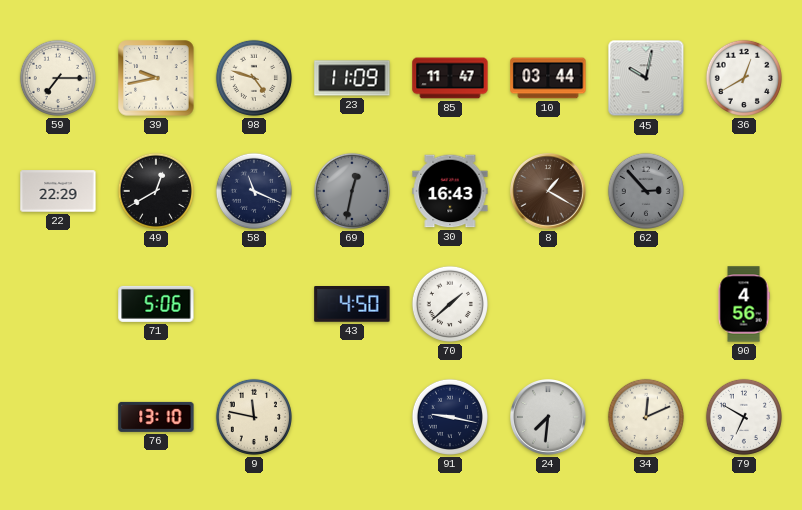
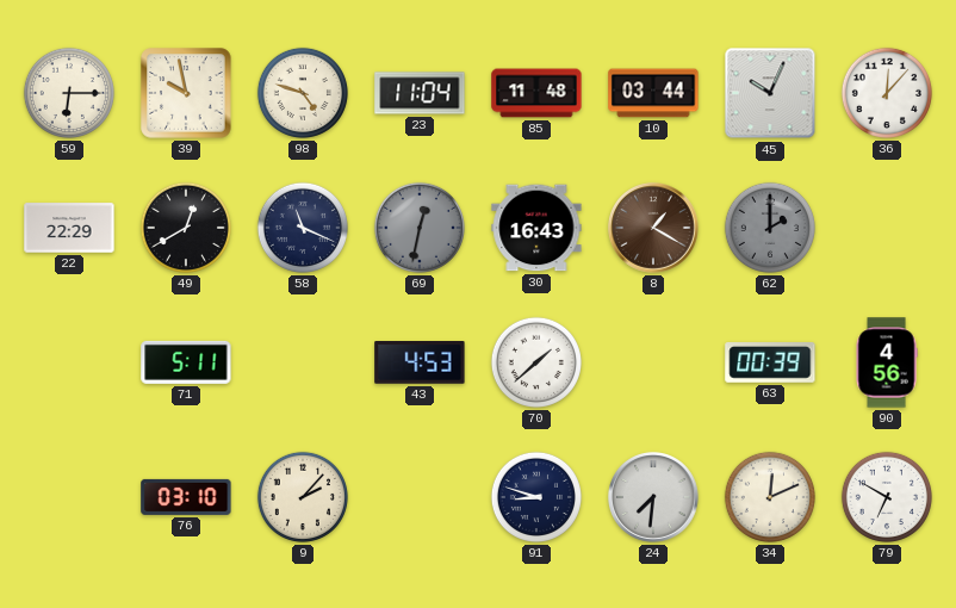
59: 7:15 -> 6:15
39: 9:43 -> 9:58
23: 11:09 -> 11:04
85: 11:47 -> 11:48
45: 10:02 -> 10:04
36: 12:40 -> 12:07
62: 2:53 -> 2:00
71: 5:06 -> 5:11
43: 4:50 -> 4:53
63: none -> 00:39
76: 13:10 -> 03:10
9: 11:47 -> 2:07
91: 9:17 -> 8:48
